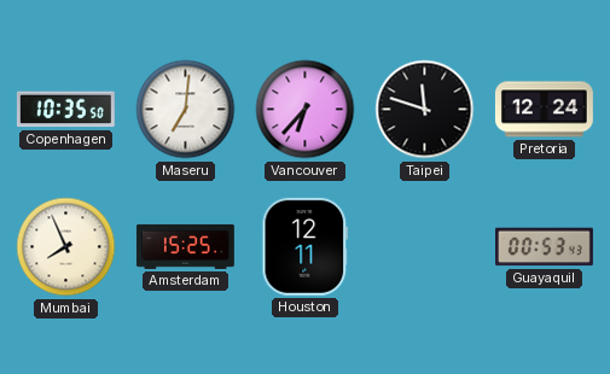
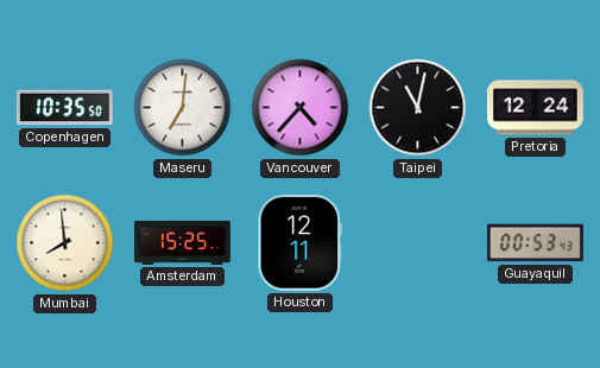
Vancouver: 6:37 -> 4:37
Taipei: 11:48 -> 11:02
Mumbai: 7:56 -> 7:59
